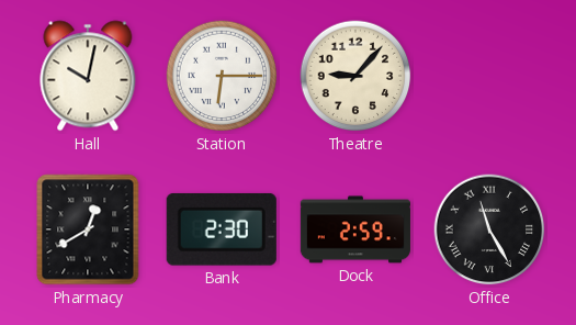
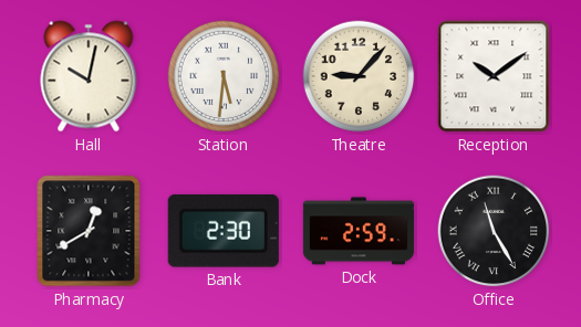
Station: 6:15 -> 5:31
Reception: none -> 10:09
